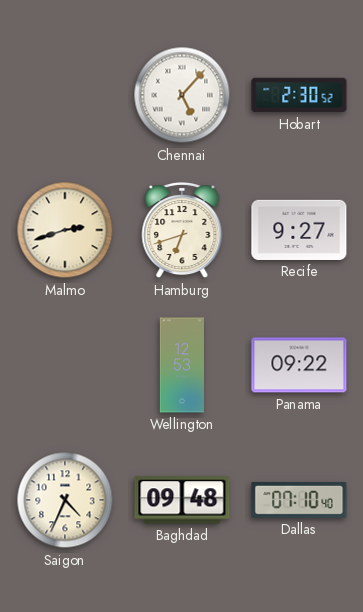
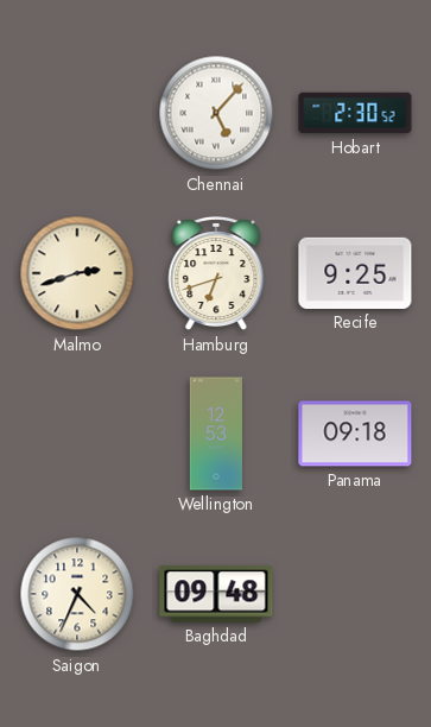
Recife: 9:27 -> 9:25
Panama: 09:22 -> 09:18
Dallas: 07:10 -> none
